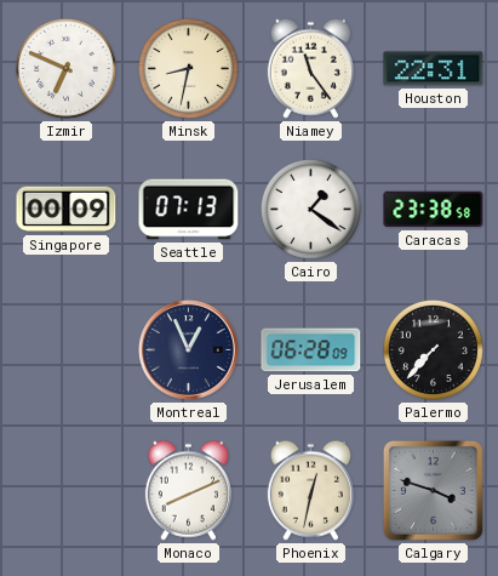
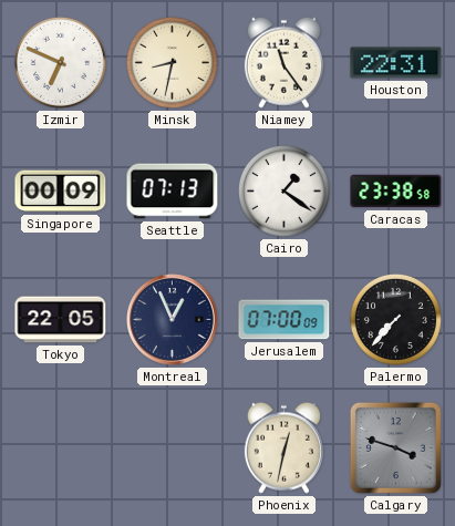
Tokyo: none -> 22:05
Jerusalem: 06:28 -> 07:00
Monaco: 8:11 -> none
